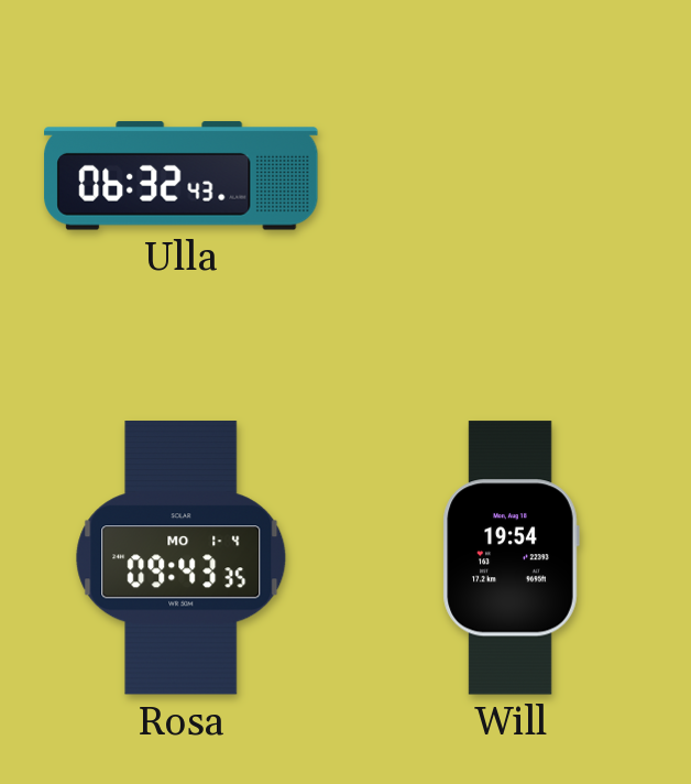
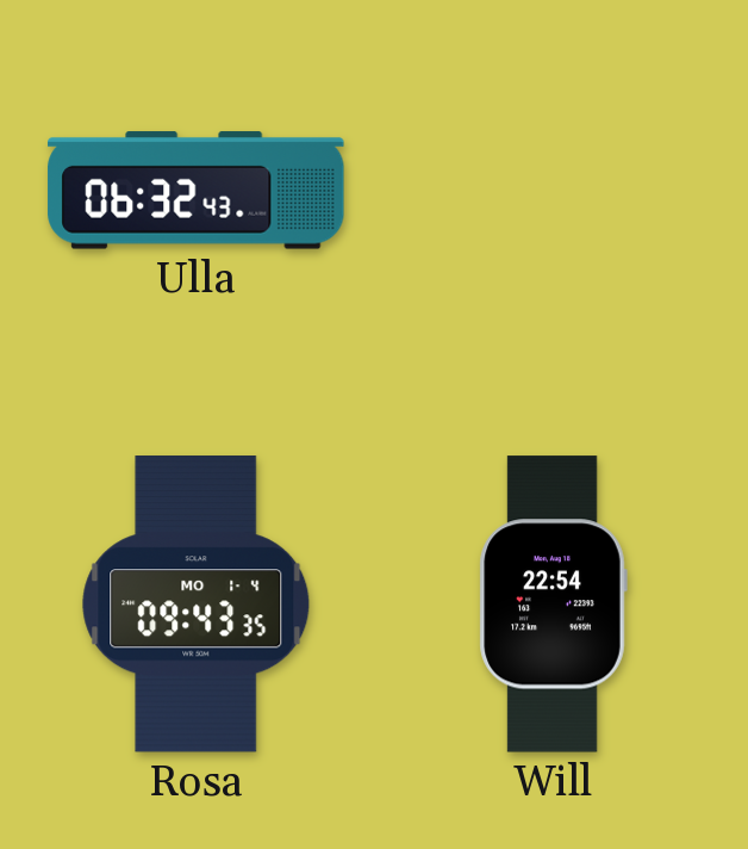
Will: 19:54 -> 22:54
